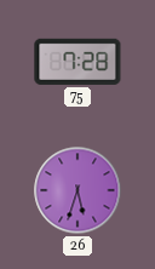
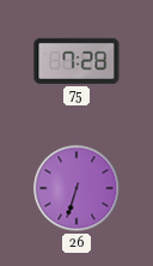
26: 5:33 -> 6:33
